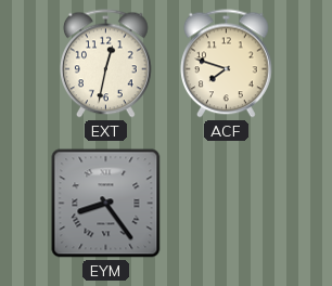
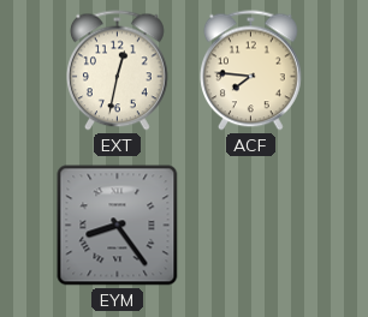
ACF: 7:48 -> 7:46
